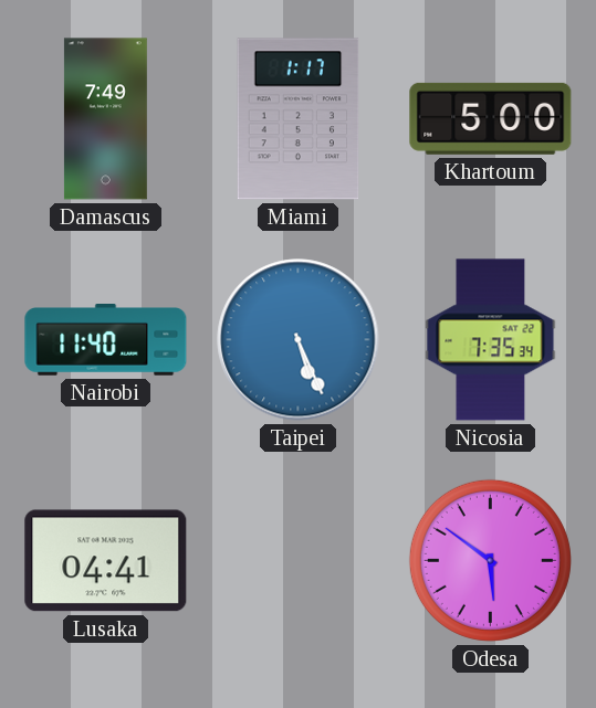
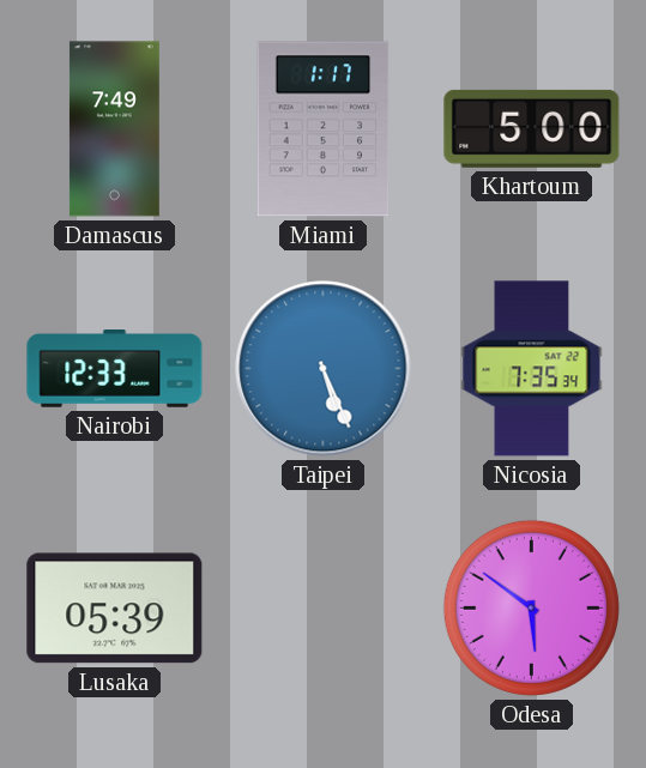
Nairobi: 11:40 -> 12:33
Lusaka: 04:41 -> 05:39
